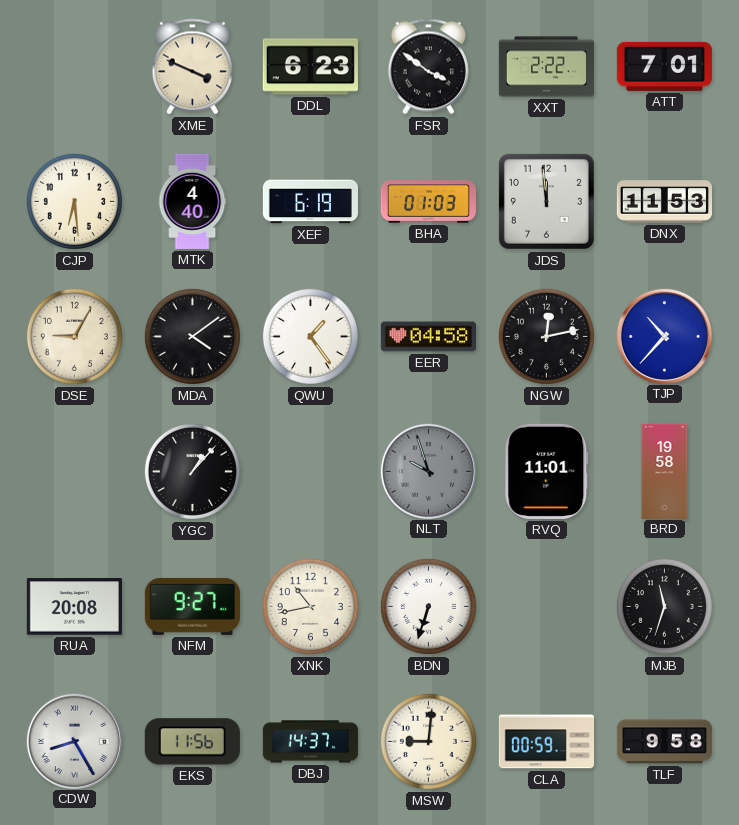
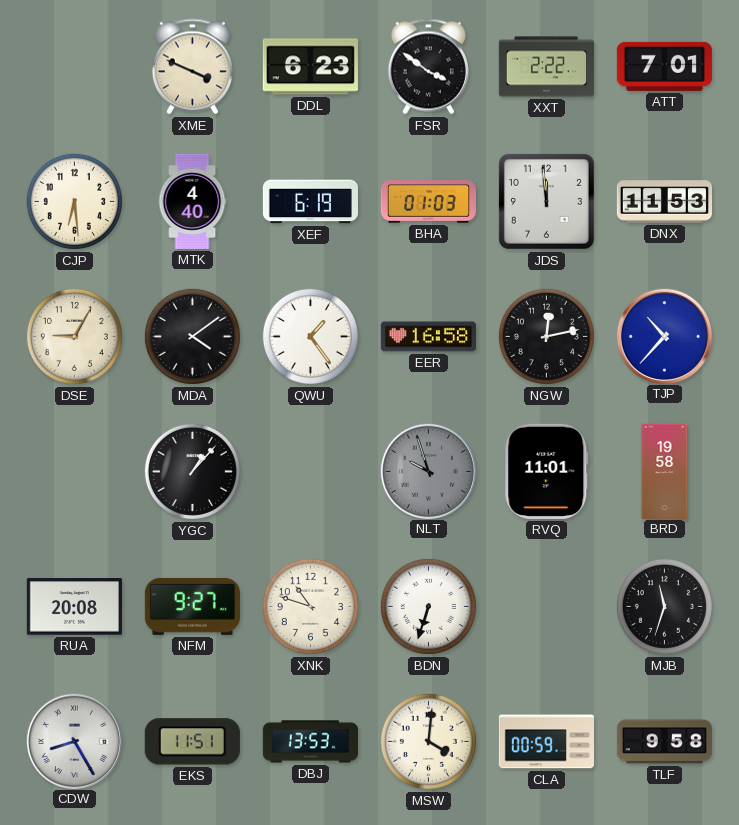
EER: 04:58 -> 16:58
XNK: 10:43 -> 10:48
EKS: 11:56 -> 11:51
DBJ: 14:37 -> 13:53
MSW: 9:01 -> 4:01
